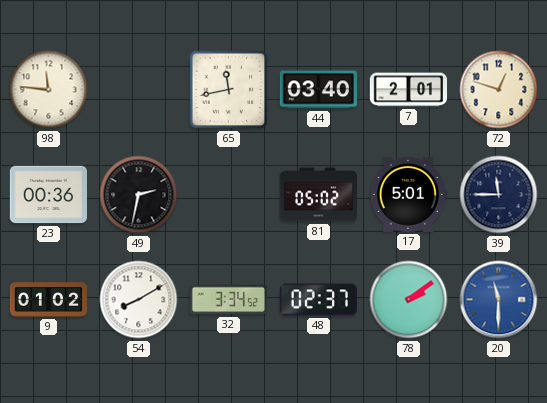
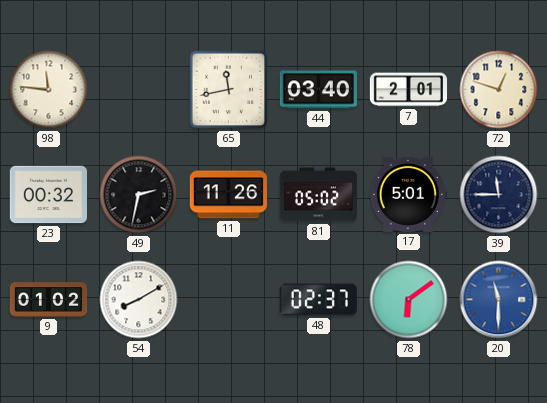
23: 00:36 -> 00:32
11: none -> 11:26
32: 3:34 -> none
78: 2:09 -> 6:09
